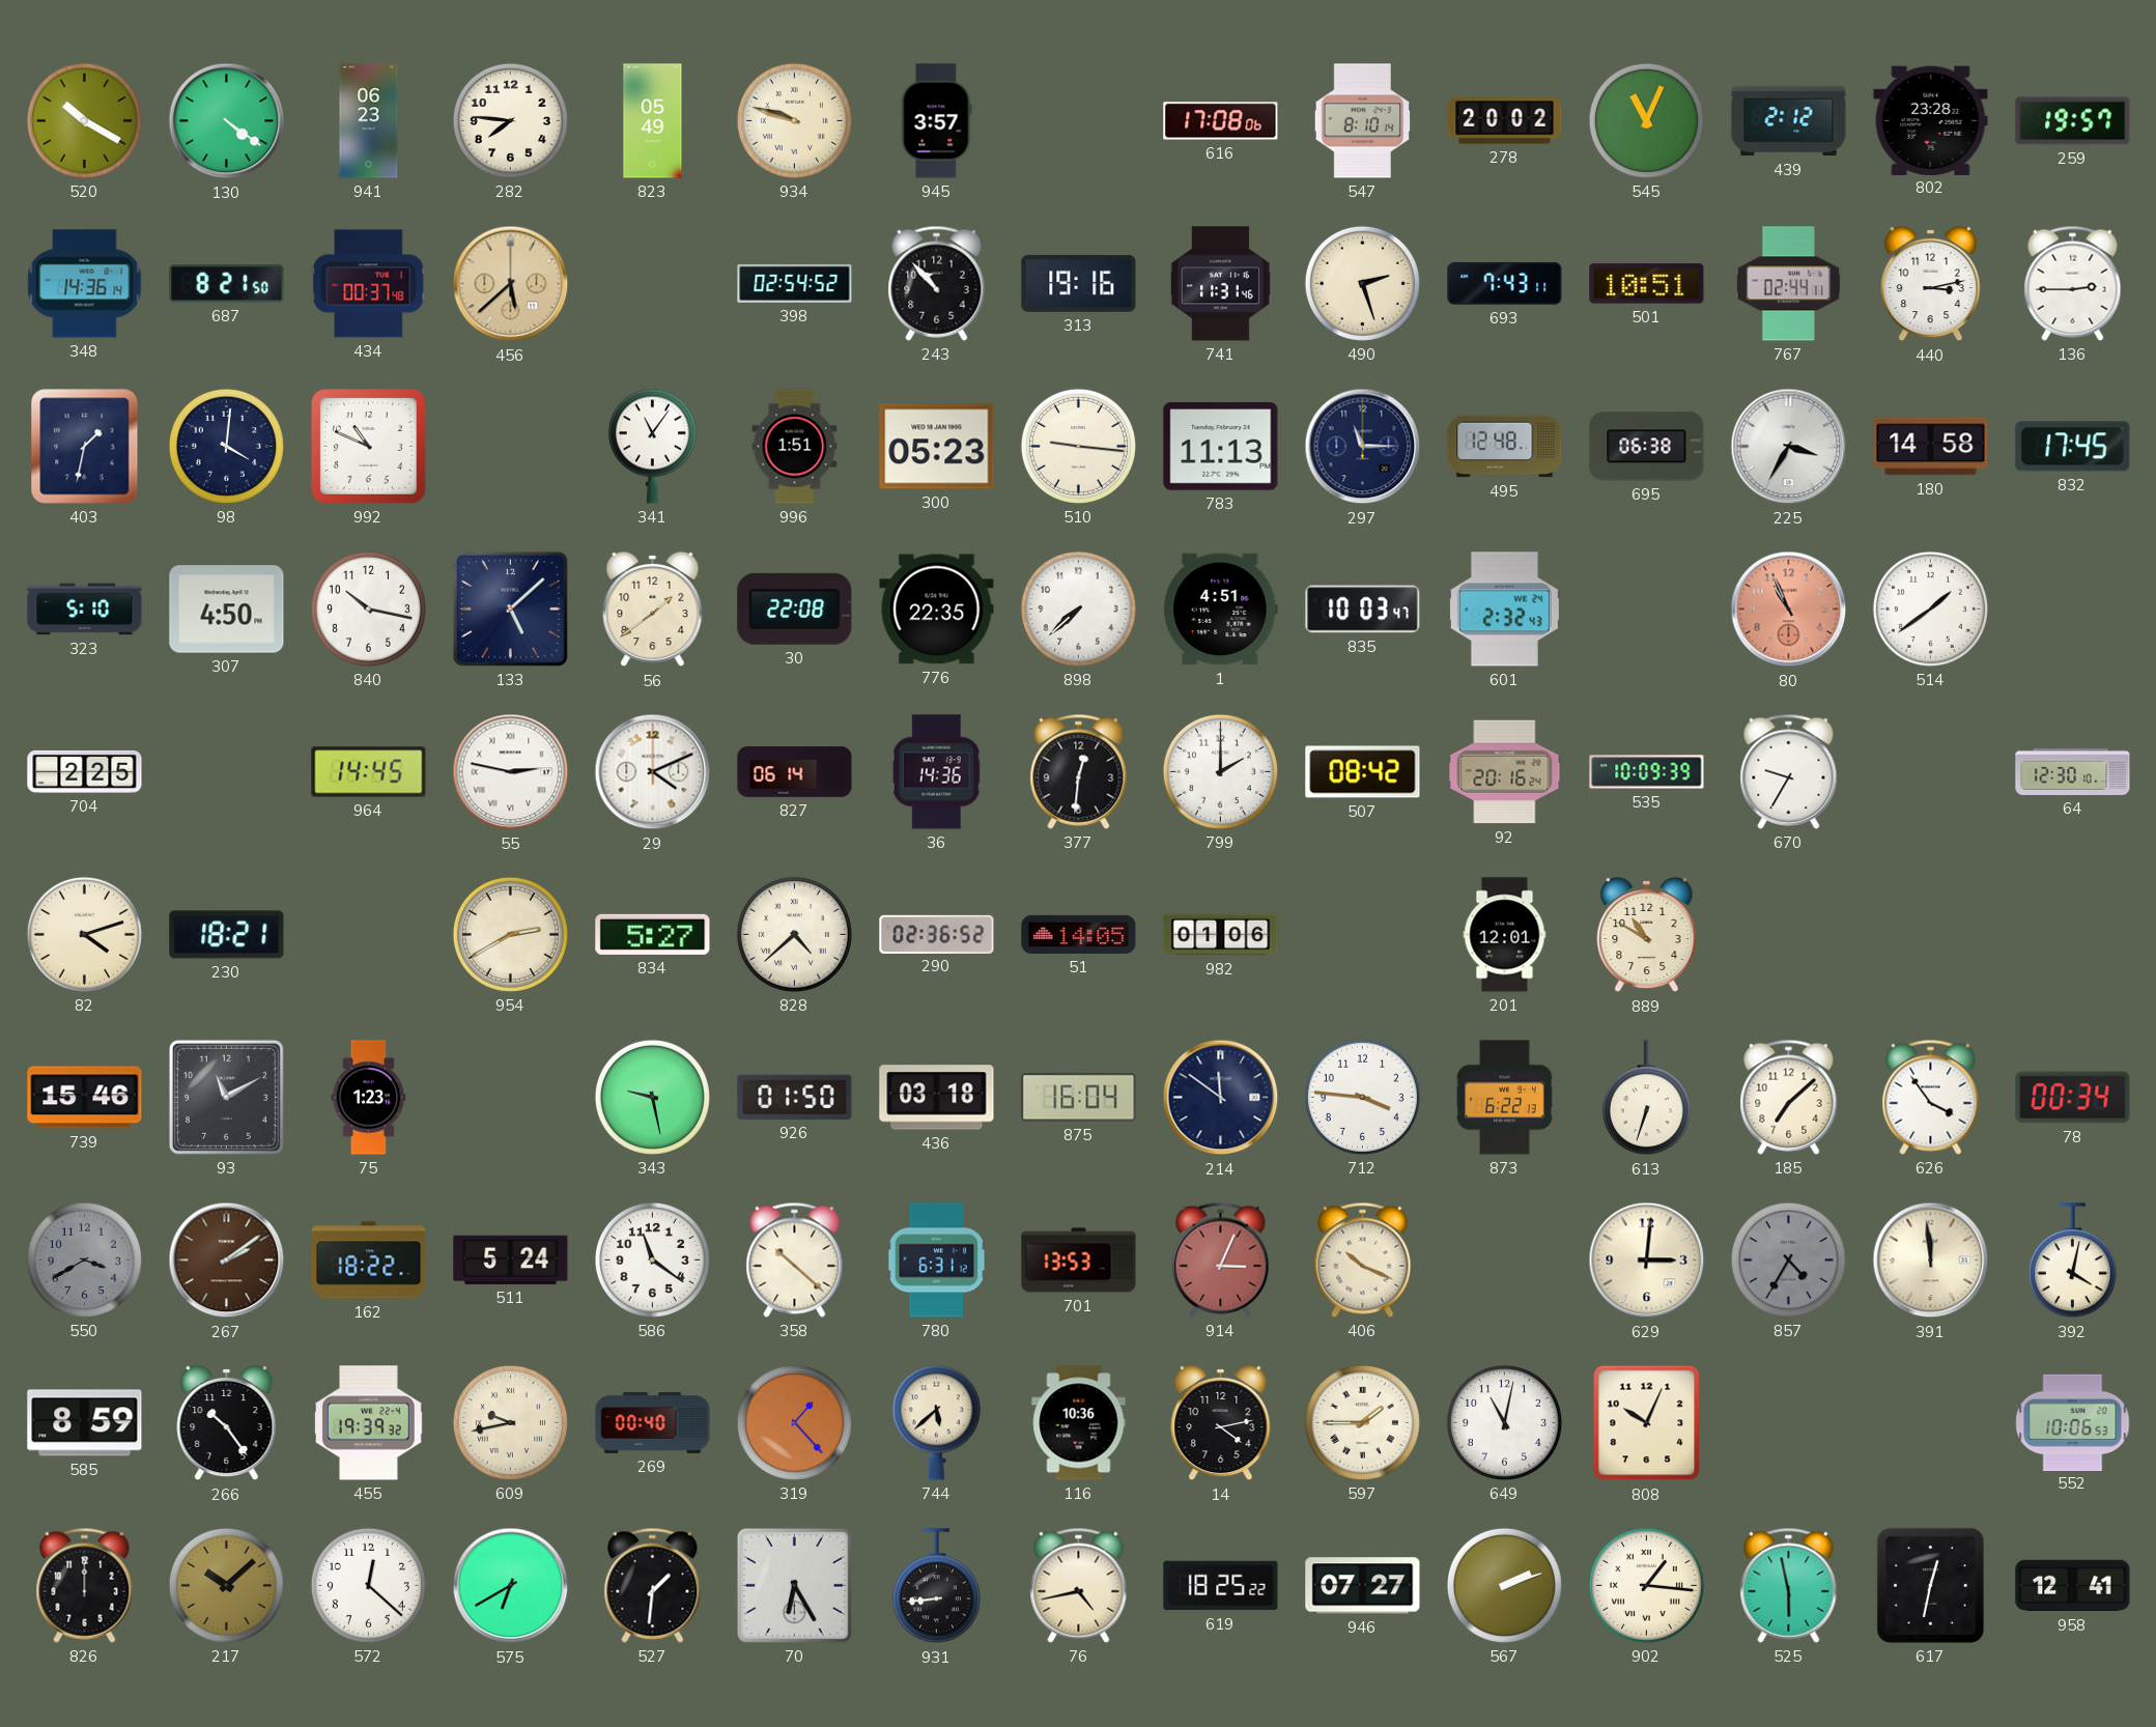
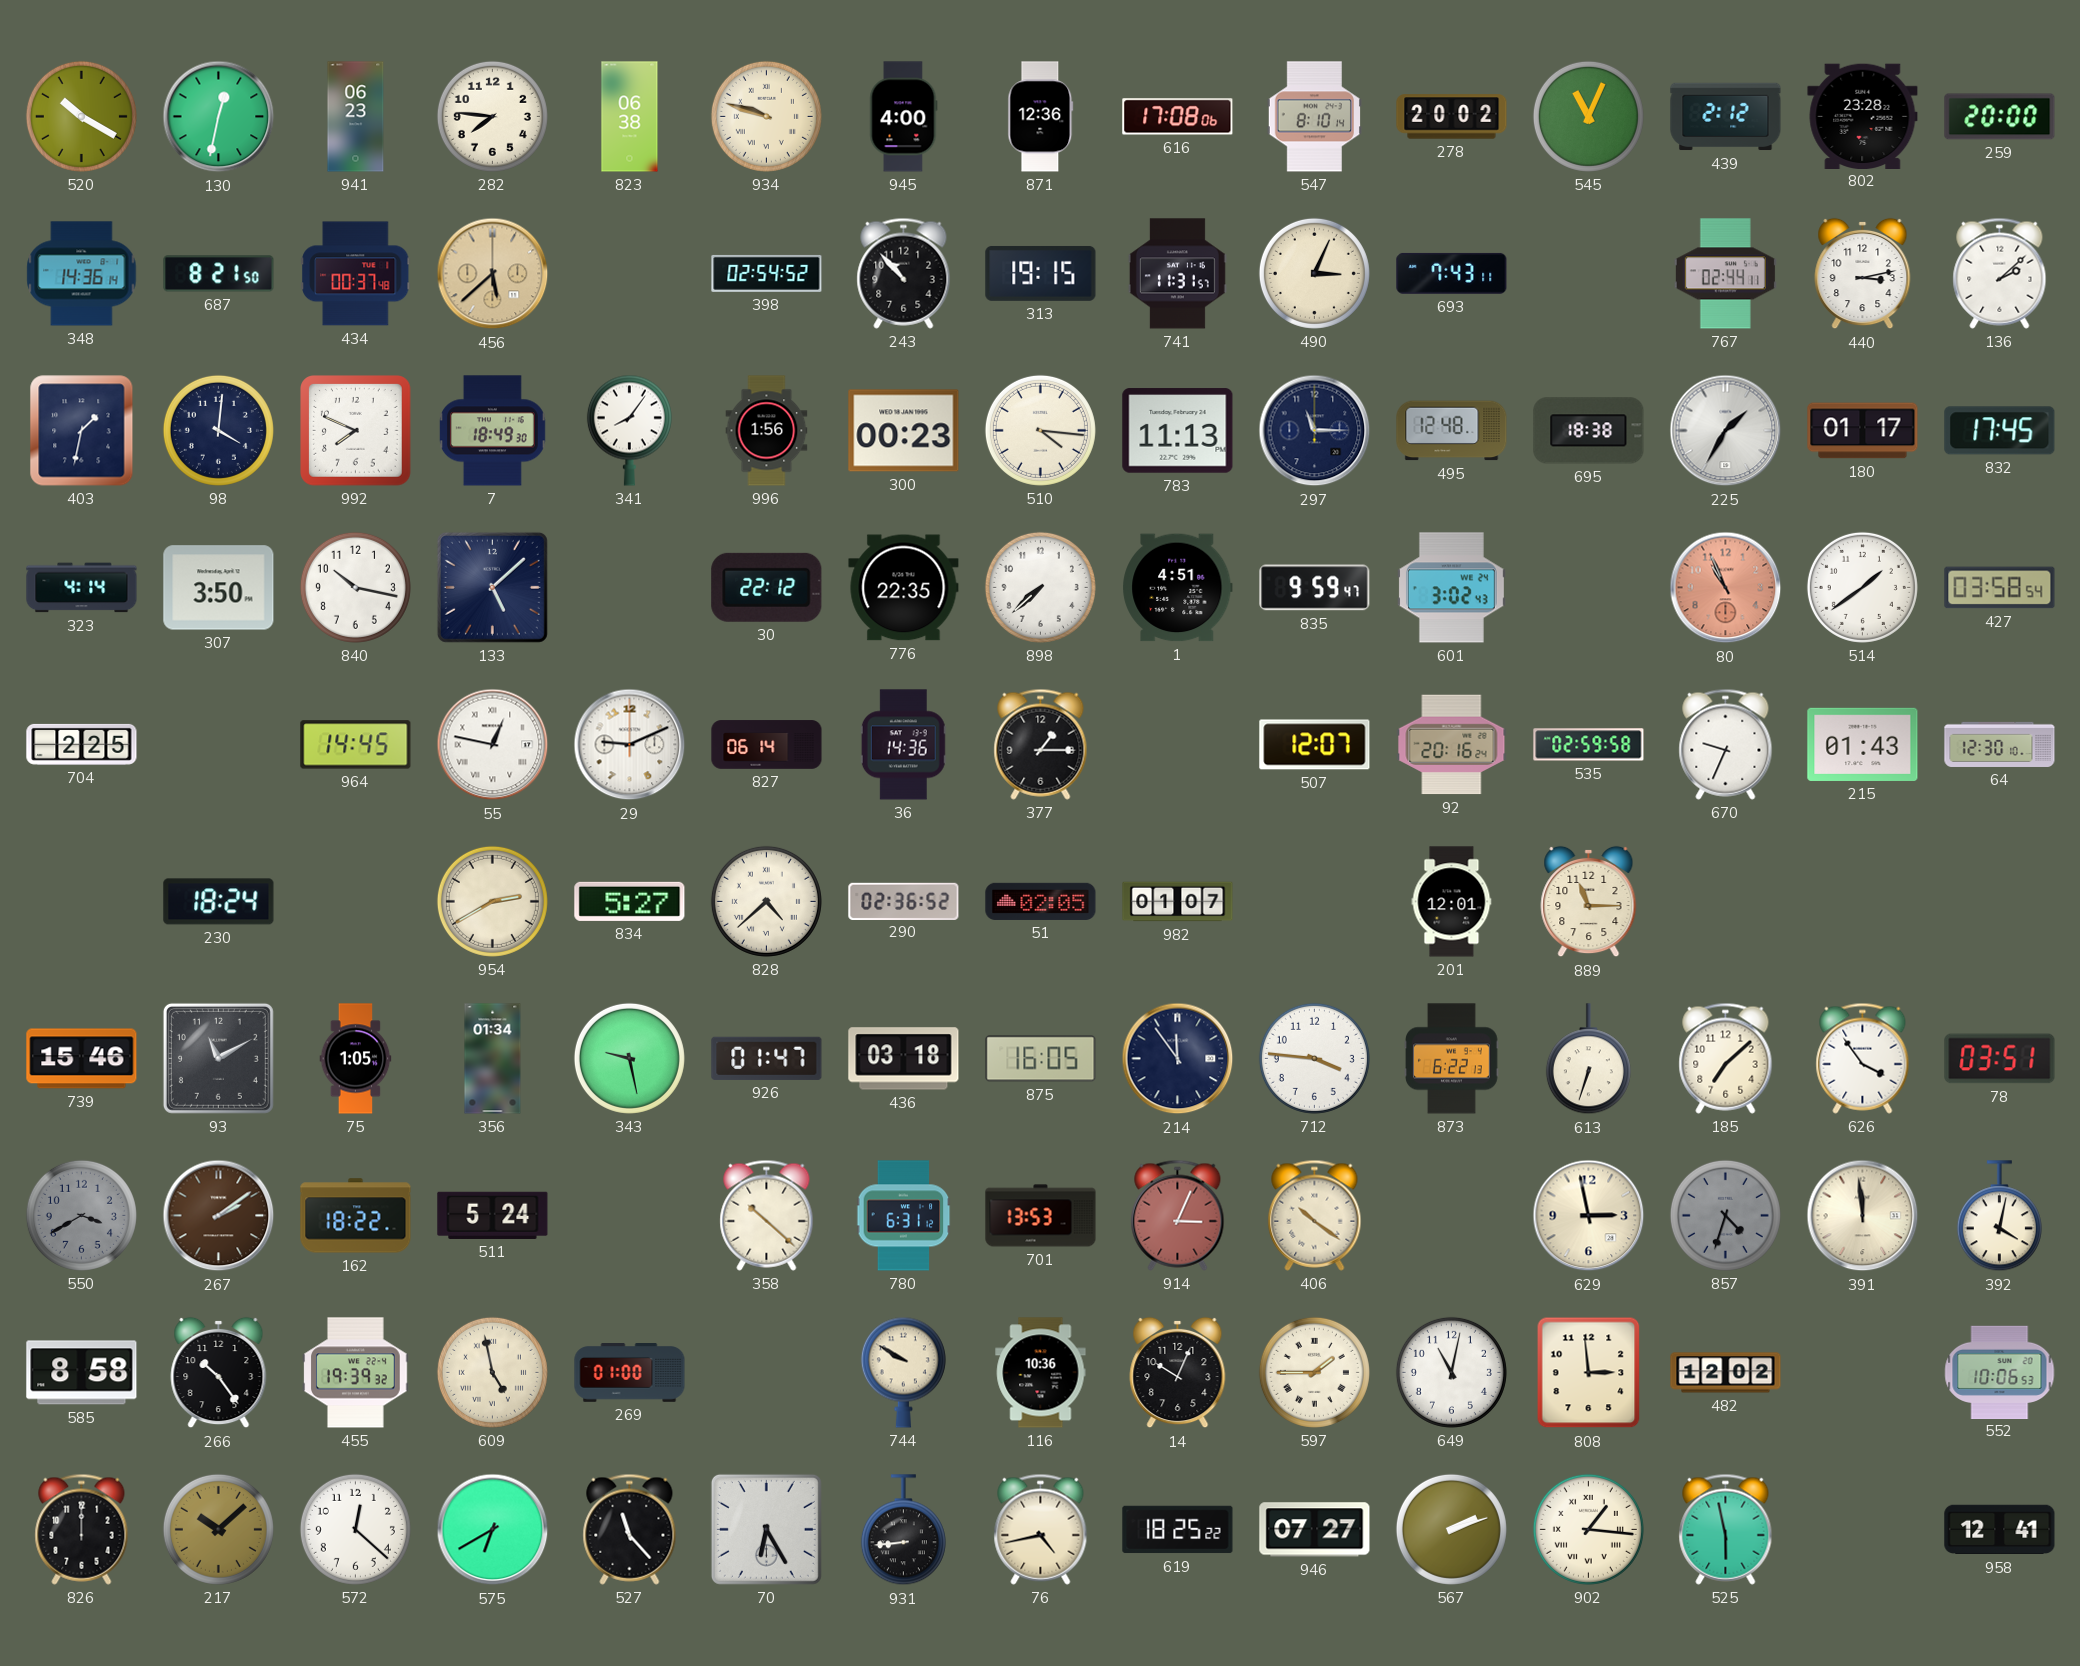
130: 4:21 -> 12:32
823: 05:49 -> 06:38
945: 3:57 -> 4:00
871: none -> 12:36
259: 19:57 -> 20:00
313: 19:16 -> 19:15
741: 11:31:46 -> 11:31:57
490: 2:27 -> 3:04
501: 10:51 -> none
136: 2:45 -> 2:08
992: 10:49 -> 7:49
7: none -> 18:49
341: 11:06 -> 8:06
996: 1:51 -> 1:56
300: 05:23 -> 00:23
510: 9:16 -> 4:16
695: 06:38 -> 18:38
225: 3:35 -> 1:35
180: 14:58 -> 01:17
323: 5:10 -> 4:14
307: 4:50 -> 3:50
56: 1:39 -> none
30: 22:08 -> 22:12
835: 10:03 -> 9:59
601: 2:32 -> 3:02
427: none -> 03:58
55: 2:47 -> 12:47
29: 4:11 -> 9:11
377: 12:31 -> 1:15
799: 2:00 -> none
507: 08:42 -> 12:07
535: 10:09 -> 02:59
670: 9:35 -> 9:34
215: none -> 01:43
82: 4:12 -> none
230: 18:21 -> 18:24
51: 14:05 -> 02:05
982: 01:06 -> 01:07
889: 10:50 -> 11:15
75: 1:23 -> 1:05
356: none -> 01:34
926: 01:50 -> 01:47
875: 16:04 -> 16:05
214: 11:51 -> 11:54
78: 00:34 -> 03:51
586: 11:21 -> none
406: 10:19 -> 10:21
629: 3:01 -> 2:58
857: 4:35 -> 4:33
585: 8:59 -> 8:58
609: 9:43 -> 4:58
269: 00:40 -> 01:00
319: 1:23 -> none
744: 5:38 -> 9:50
14: 4:13 -> 10:04
808: 10:04 -> 2:59
482: none -> 12:02
527: 1:31 -> 11:23
617: 12:32 -> none
